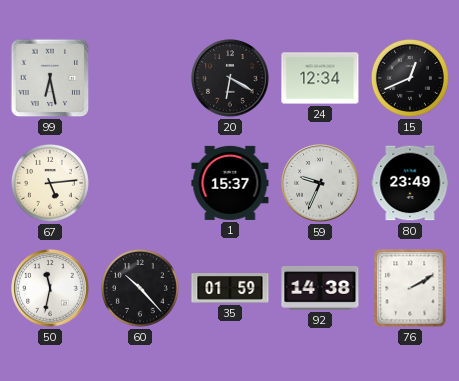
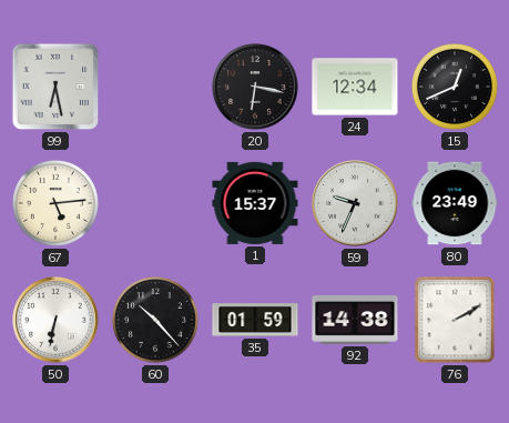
20: 6:20 -> 6:17
50: 11:32 -> 6:32
